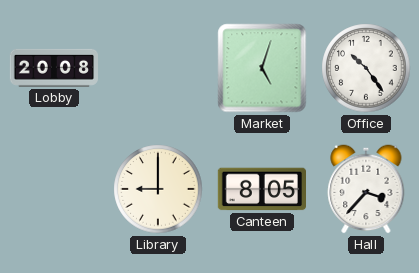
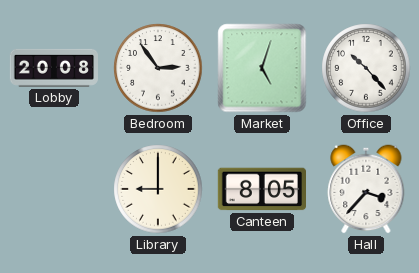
Bedroom: none -> 2:54
Office: 10:24 -> 10:23
